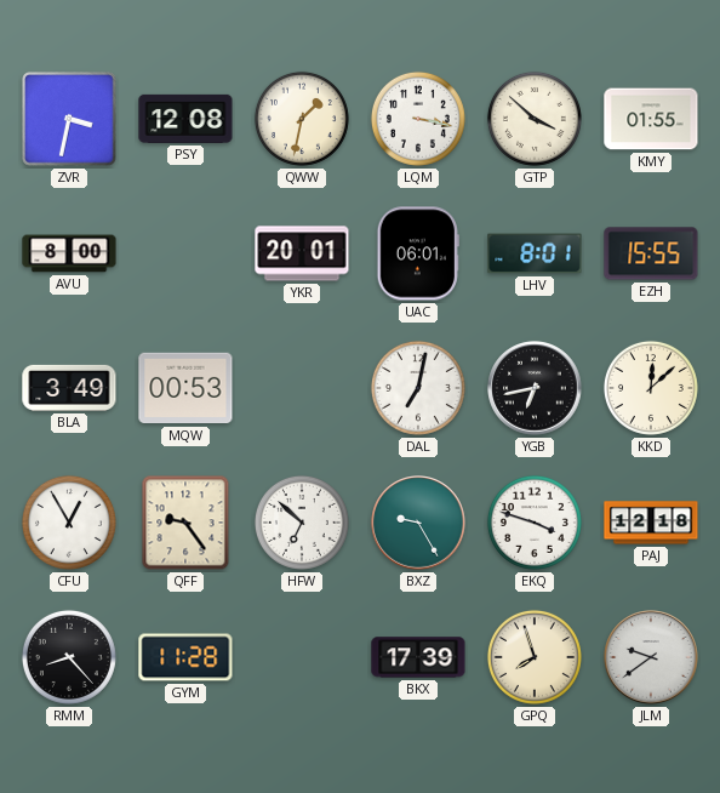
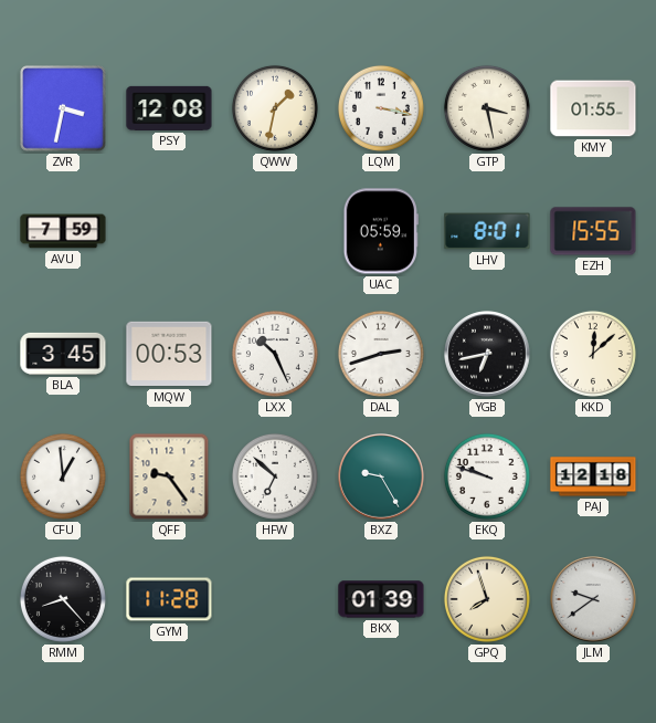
GTP: 3:52 -> 3:28
AVU: 8:00 -> 7:59
YKR: 20:01 -> none
UAC: 06:01 -> 05:59
BLA: 3:49 -> 3:45
LXX: none -> 10:26
DAL: 7:02 -> 2:42
CFU: 12:55 -> 12:59
EKQ: 3:48 -> 9:48
BKX: 17:39 -> 01:39
